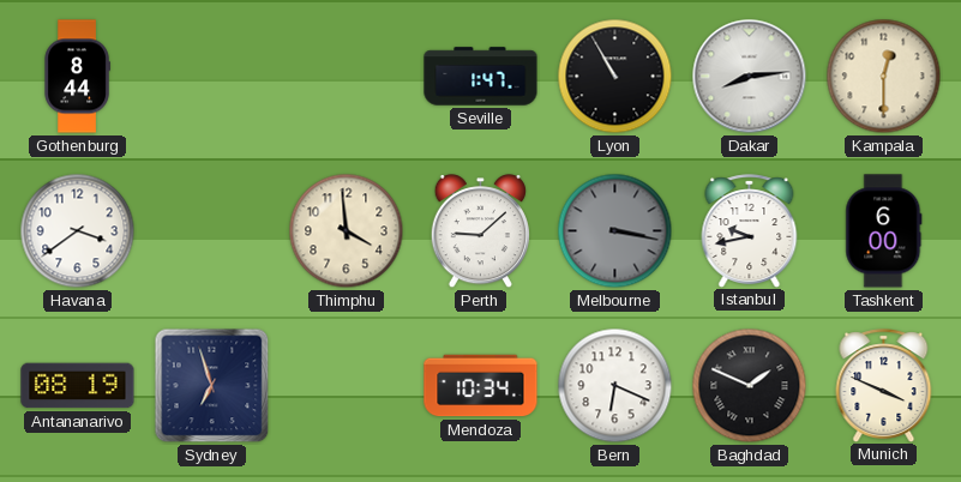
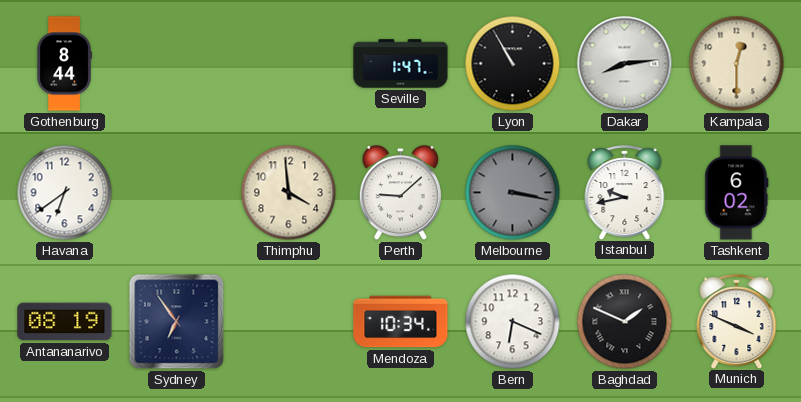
Havana: 3:39 -> 6:39
Tashkent: 6:00 -> 6:02
Sydney: 6:57 -> 6:54
